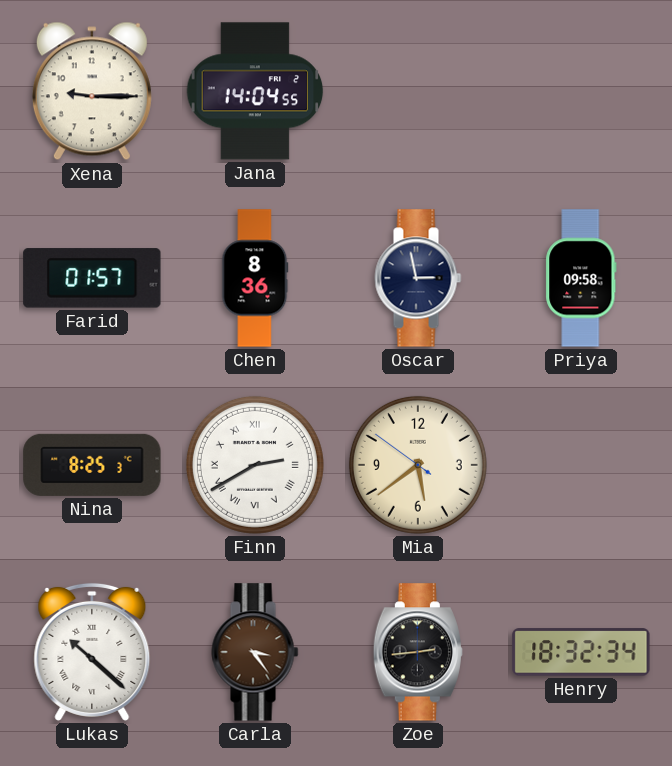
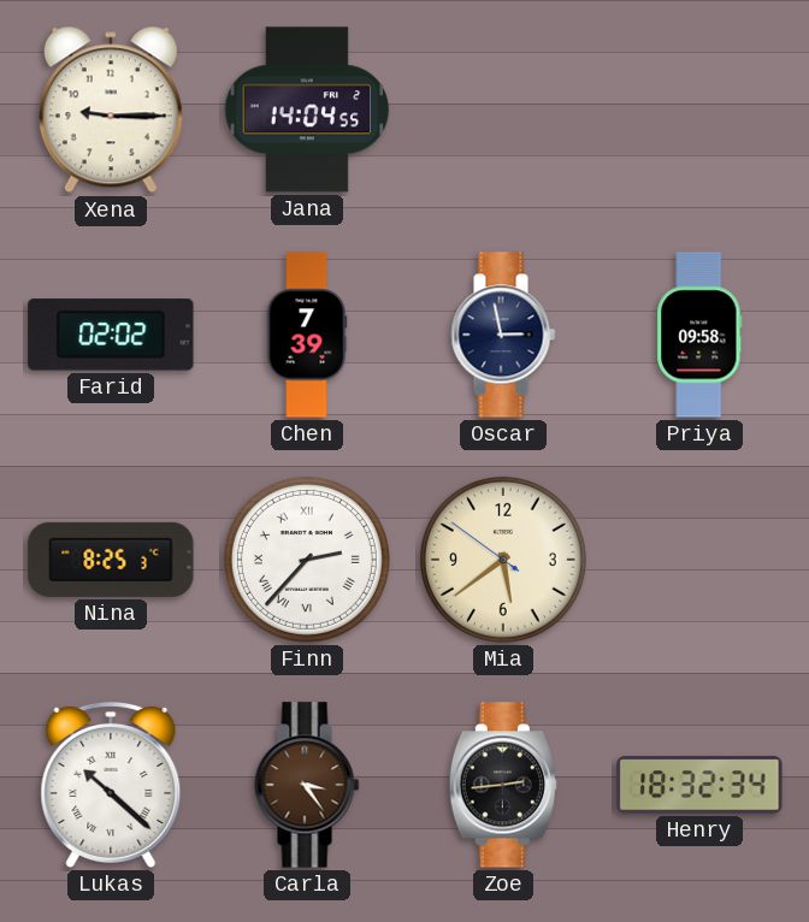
Farid: 01:57 -> 02:02
Chen: 8:36 -> 7:39
Finn: 2:40 -> 2:37
